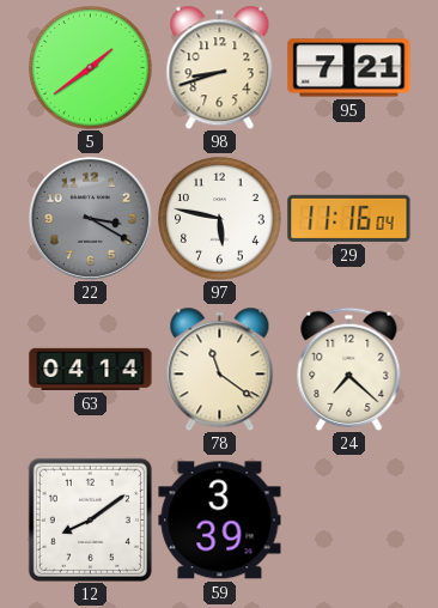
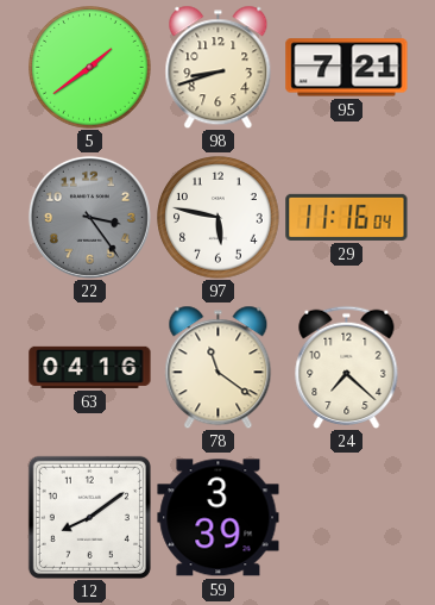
22: 3:20 -> 3:24
63: 04:14 -> 04:16
